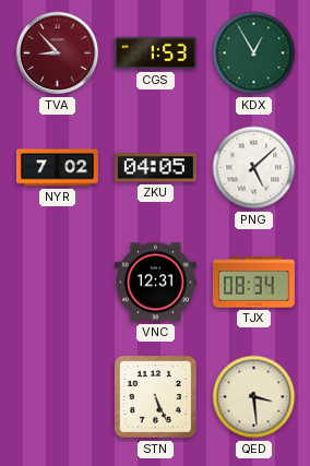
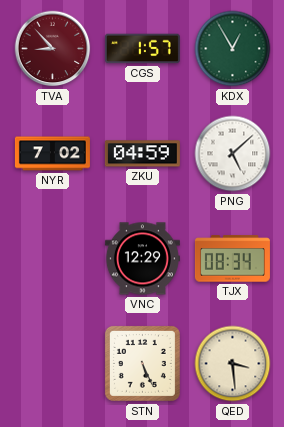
CGS: 1:53 -> 1:57
ZKU: 04:05 -> 04:59
VNC: 12:31 -> 12:29
